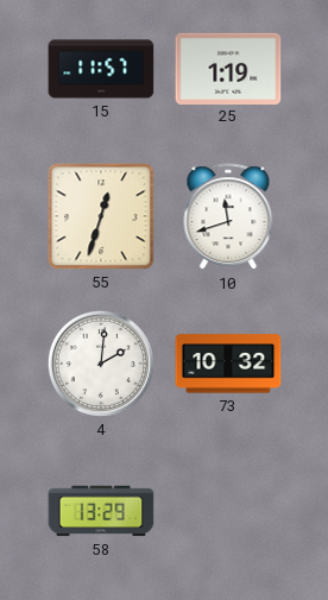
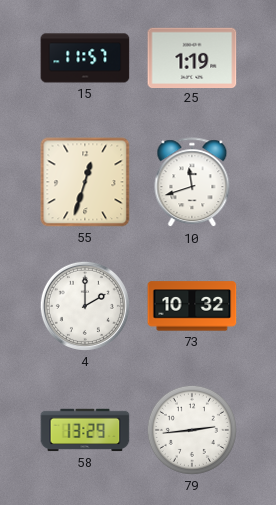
4: 2:01 -> 2:00
79: none -> 2:44
